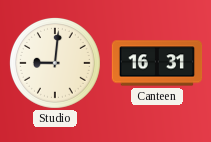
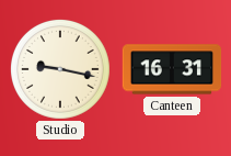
Studio: 9:01 -> 9:17
